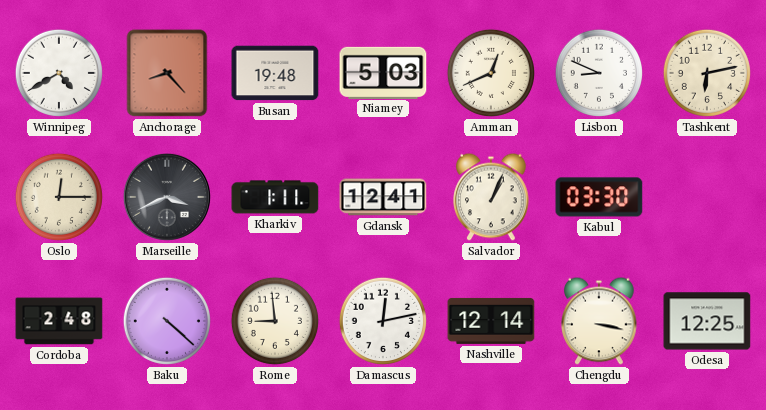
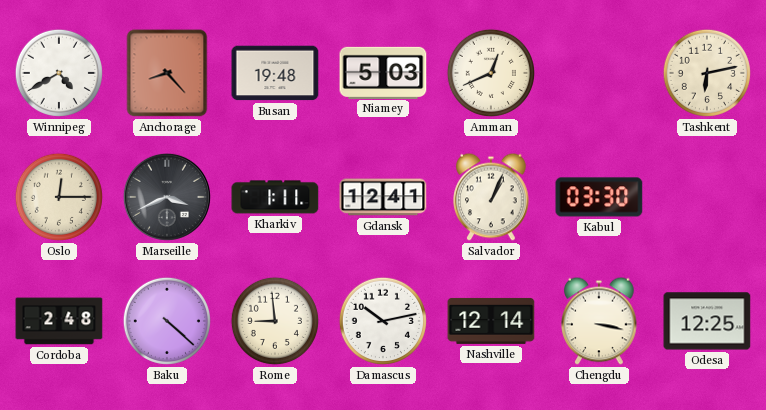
Lisbon: 8:49 -> none
Damascus: 12:13 -> 10:13
